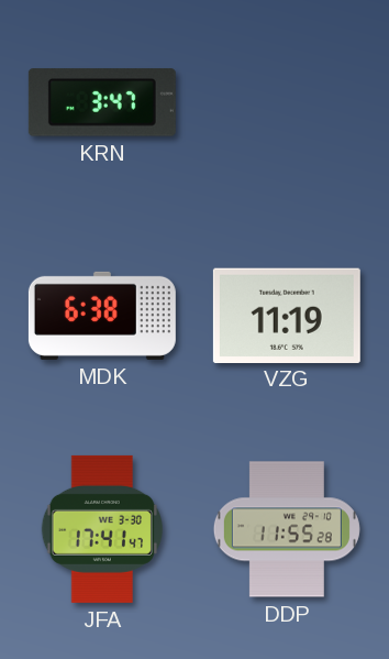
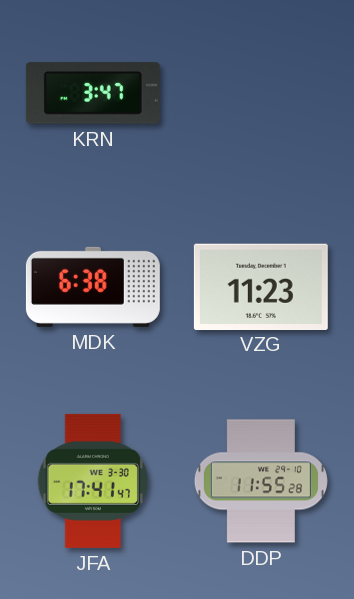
VZG: 11:19 -> 11:23
